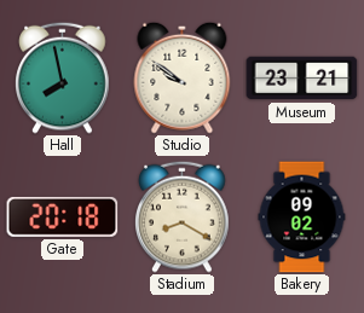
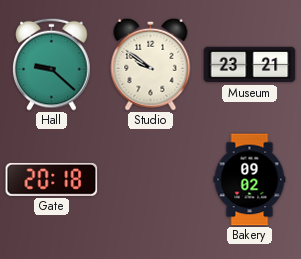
Hall: 7:58 -> 9:22
Stadium: 8:20 -> none
